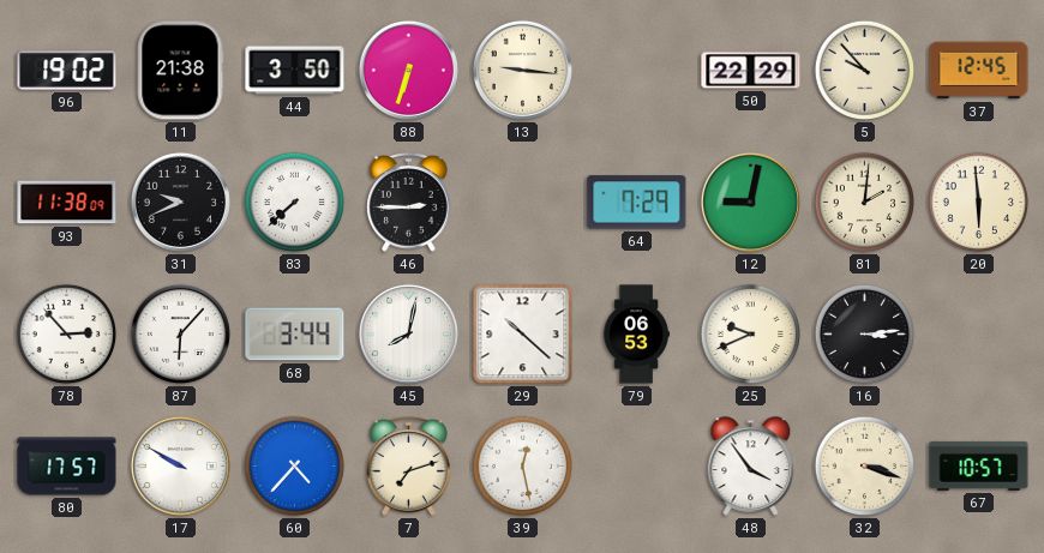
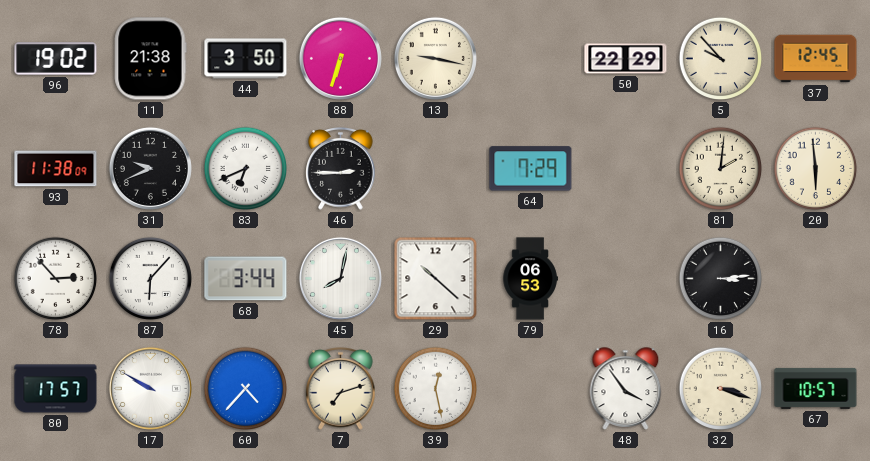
13: 9:16 -> 9:17
83: 7:38 -> 6:41
12: 9:02 -> none
25: 9:41 -> none
